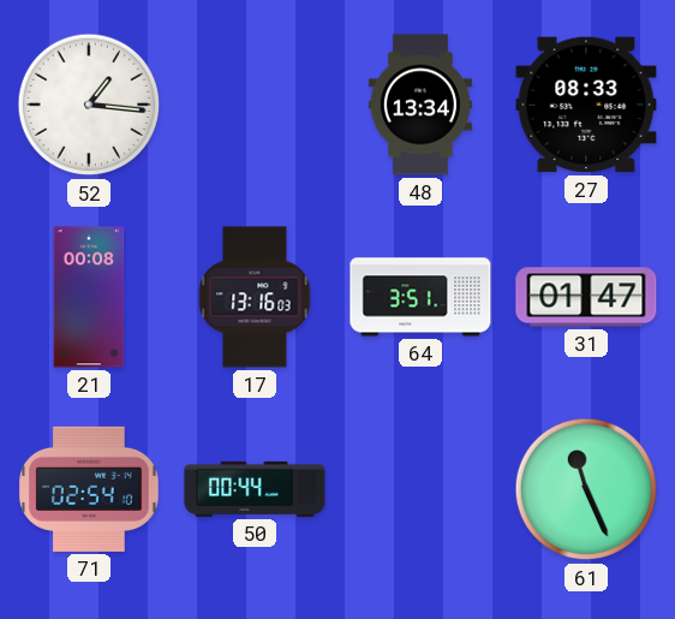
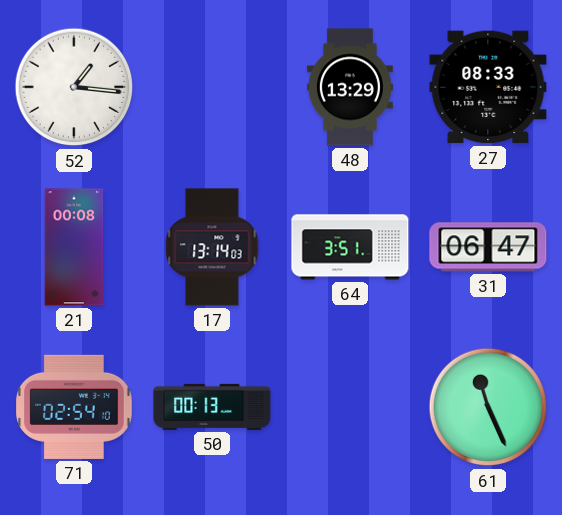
48: 13:34 -> 13:29
17: 13:16 -> 13:14
31: 01:47 -> 06:47
50: 00:44 -> 00:13
